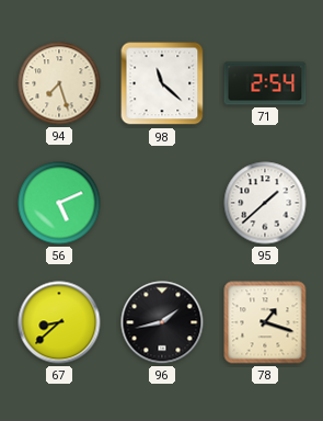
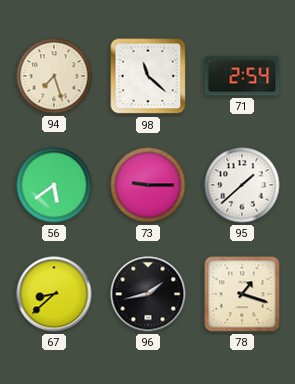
56: 5:11 -> 5:39
73: none -> 9:15
